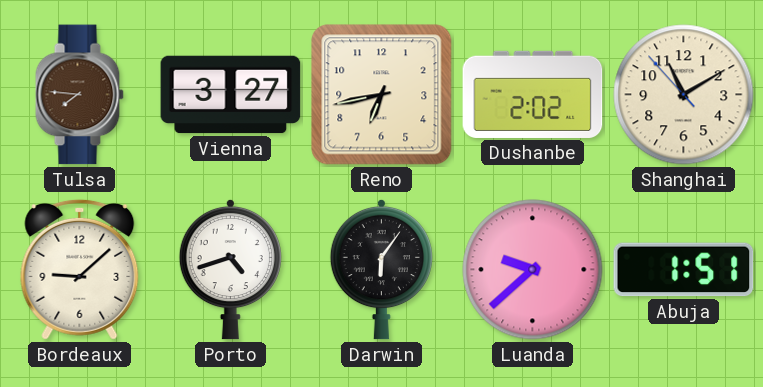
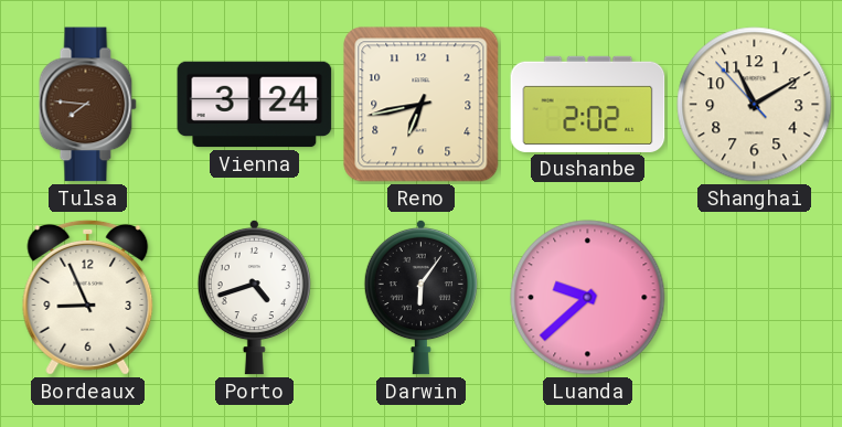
Vienna: 3:27 -> 3:24
Bordeaux: 9:08 -> 8:56
Abuja: 1:51 -> none
